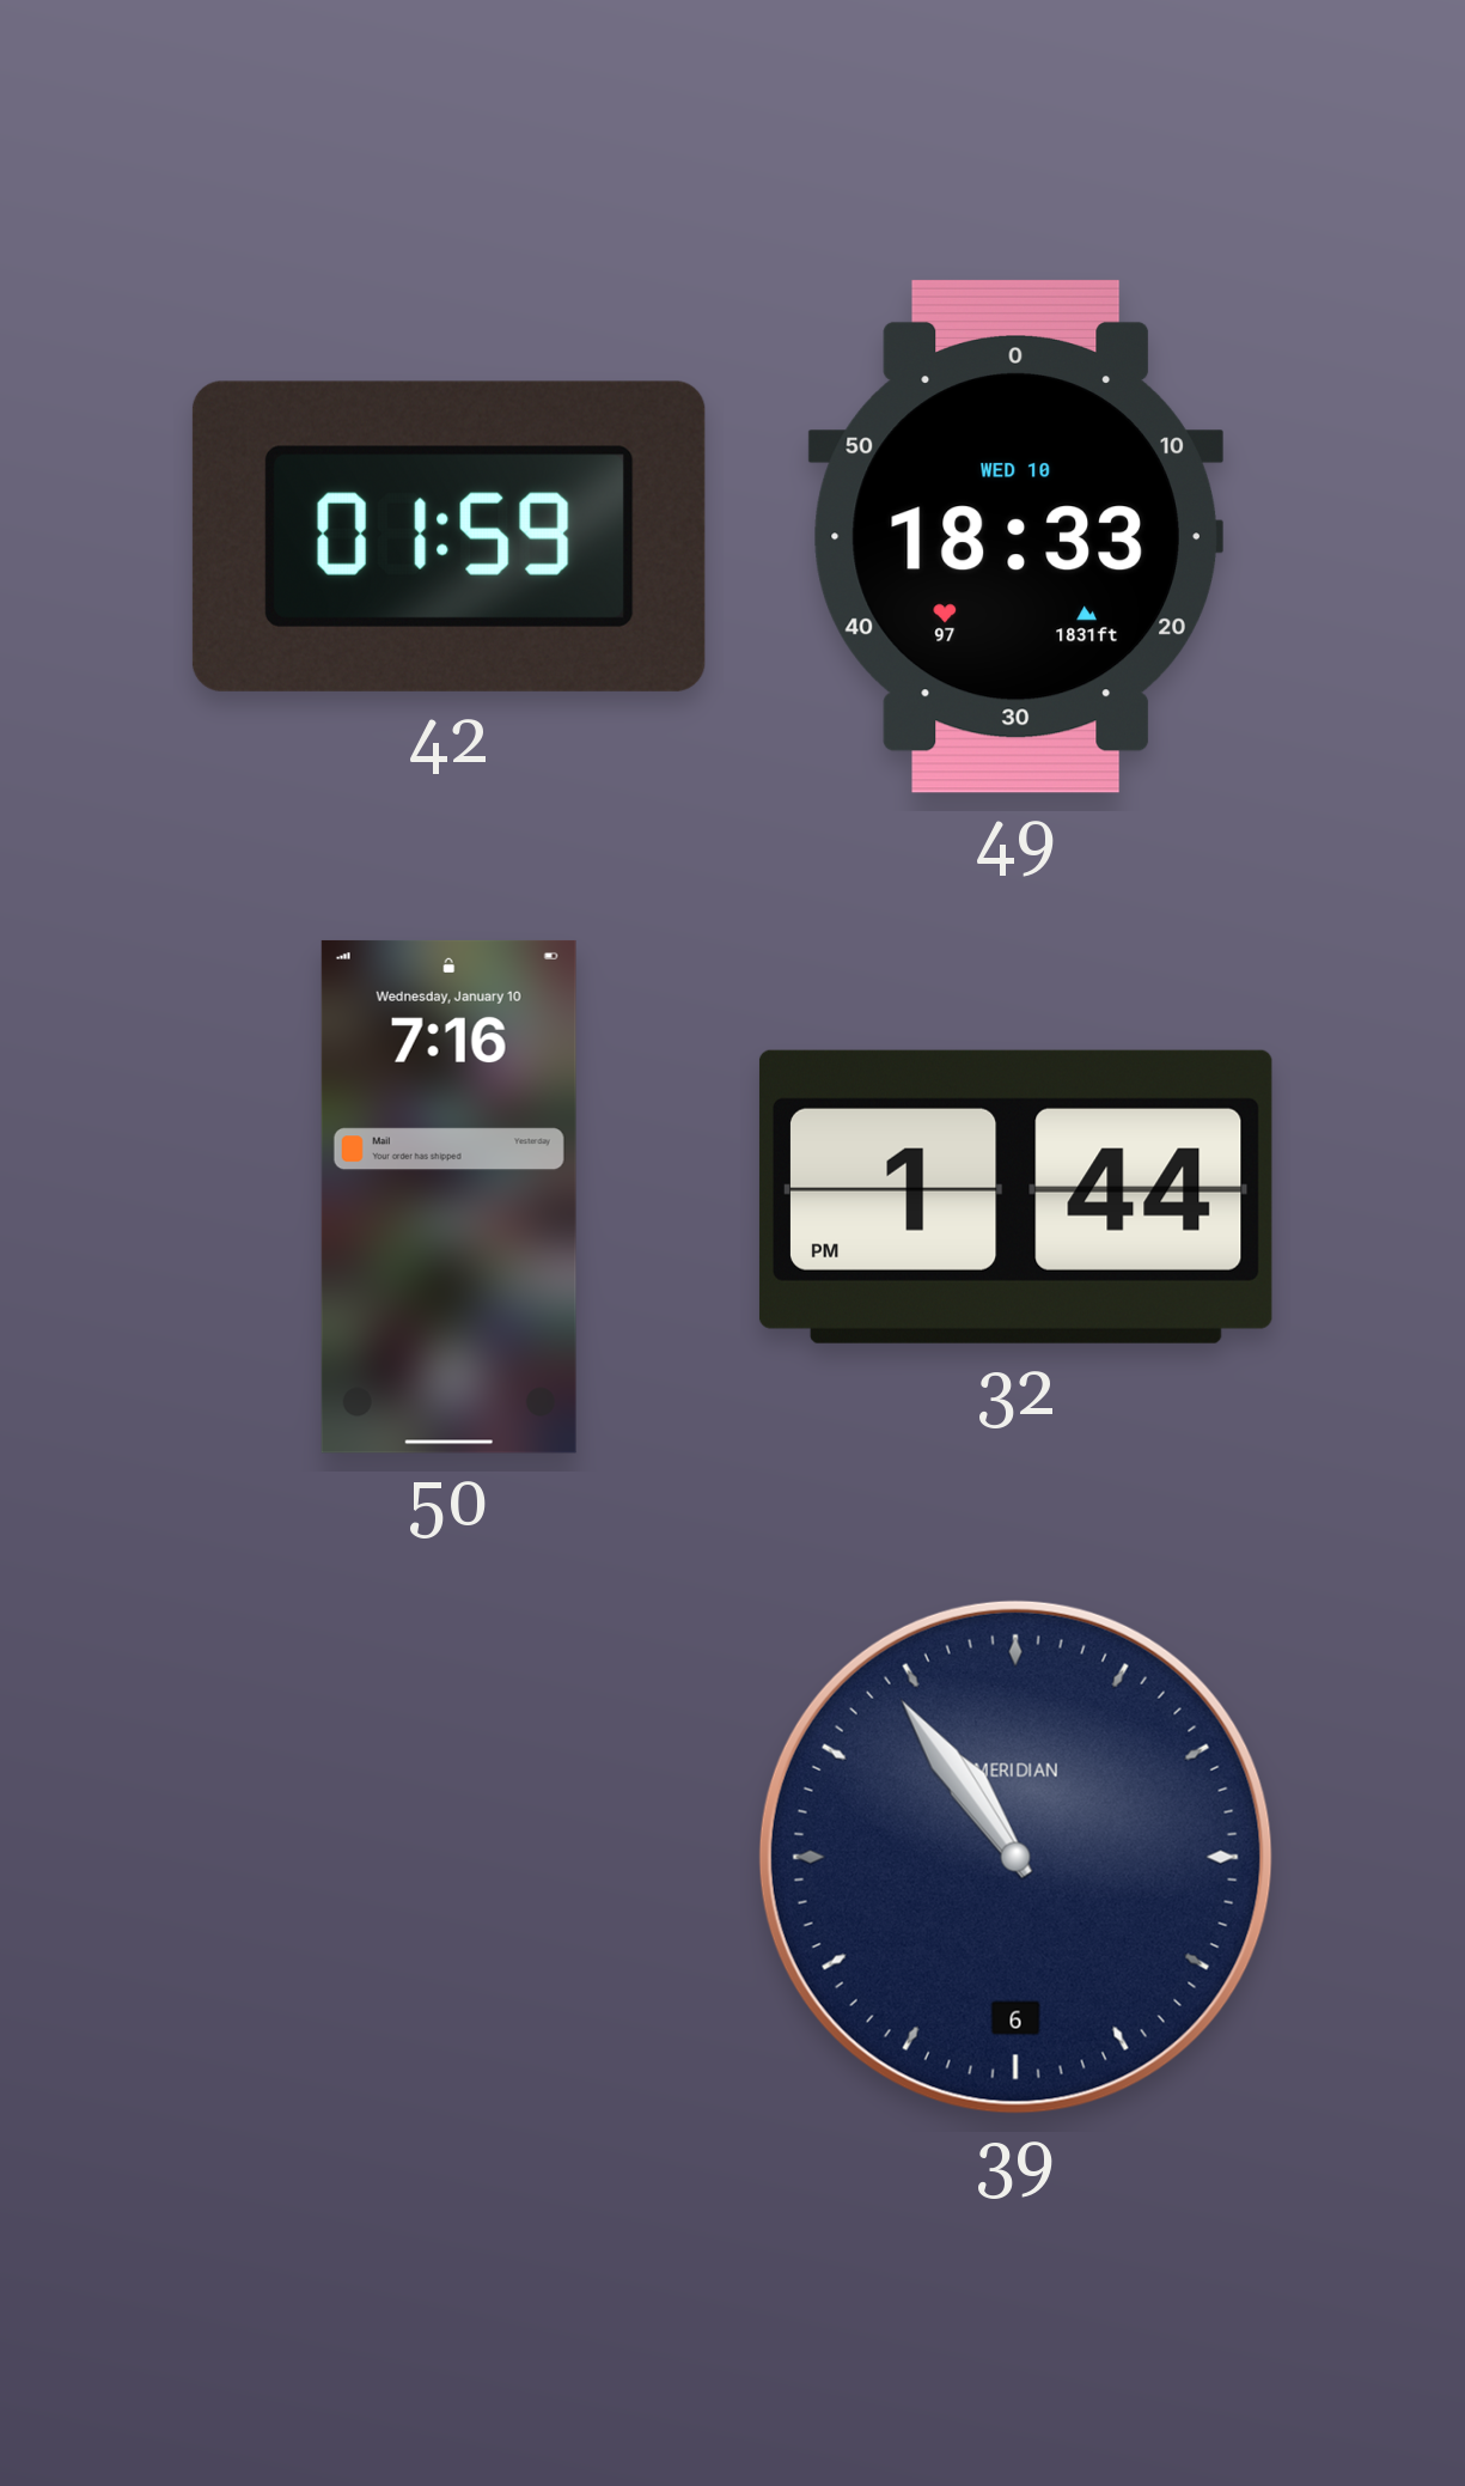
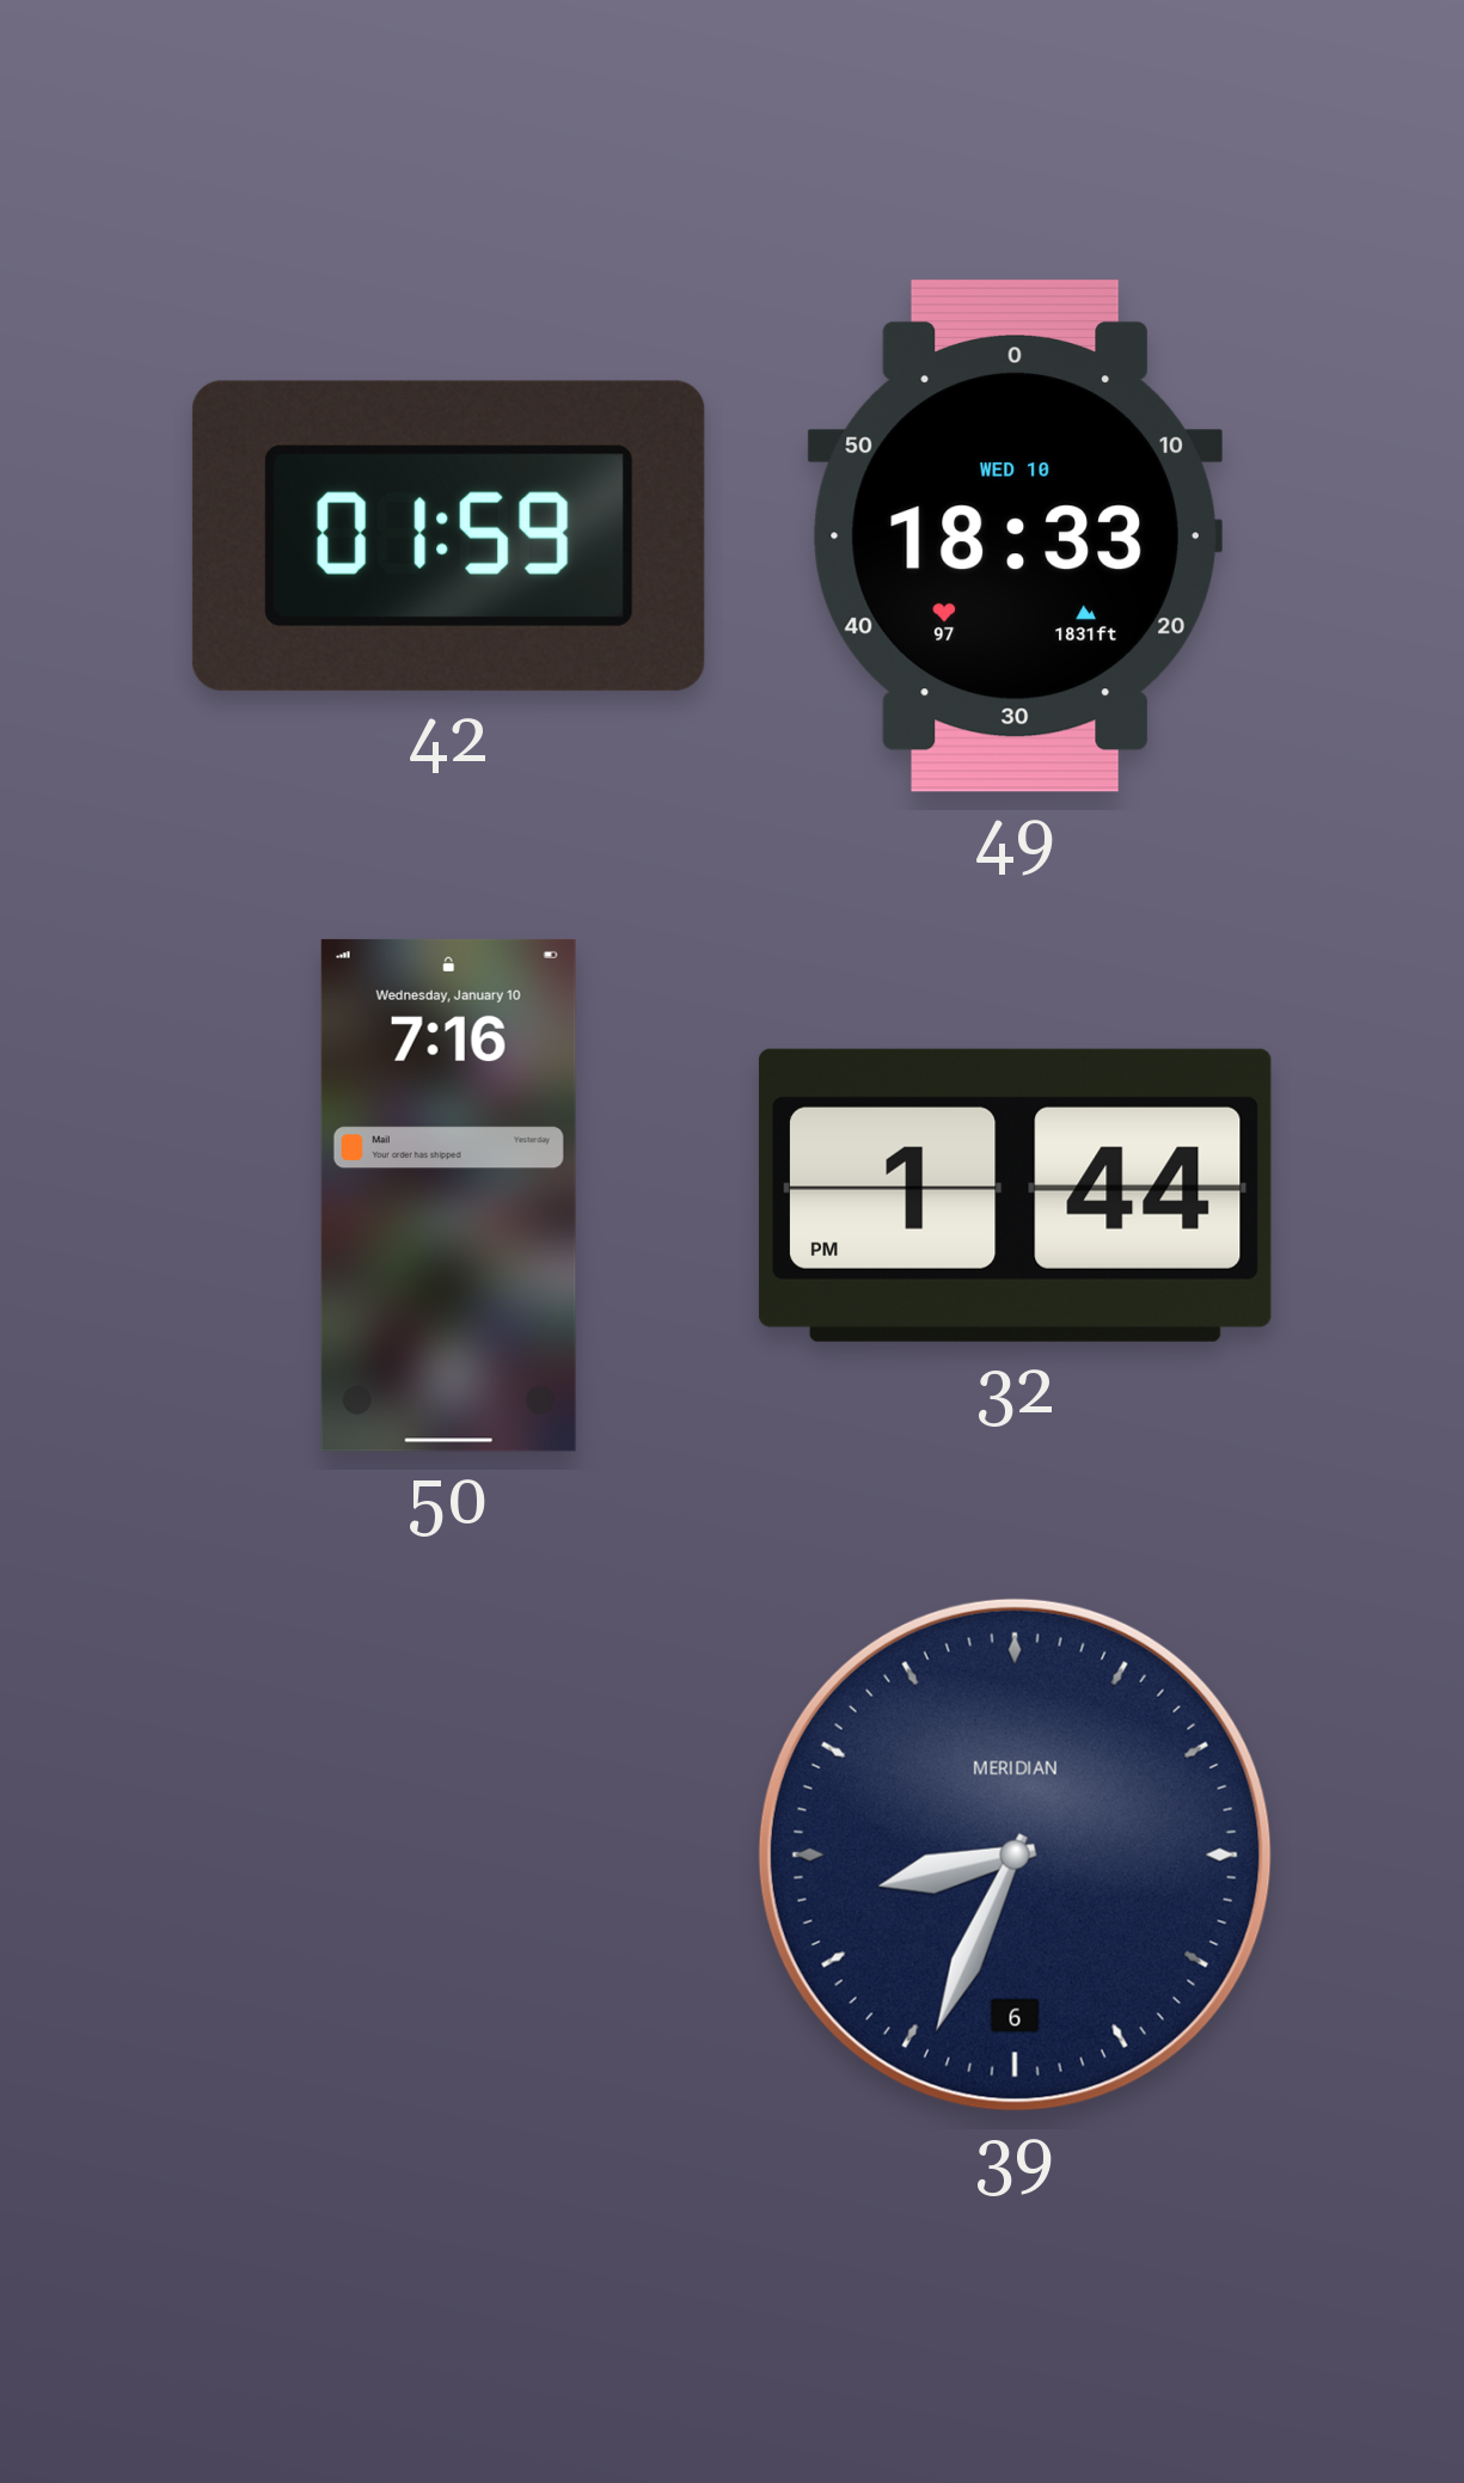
39: 10:54 -> 8:34
